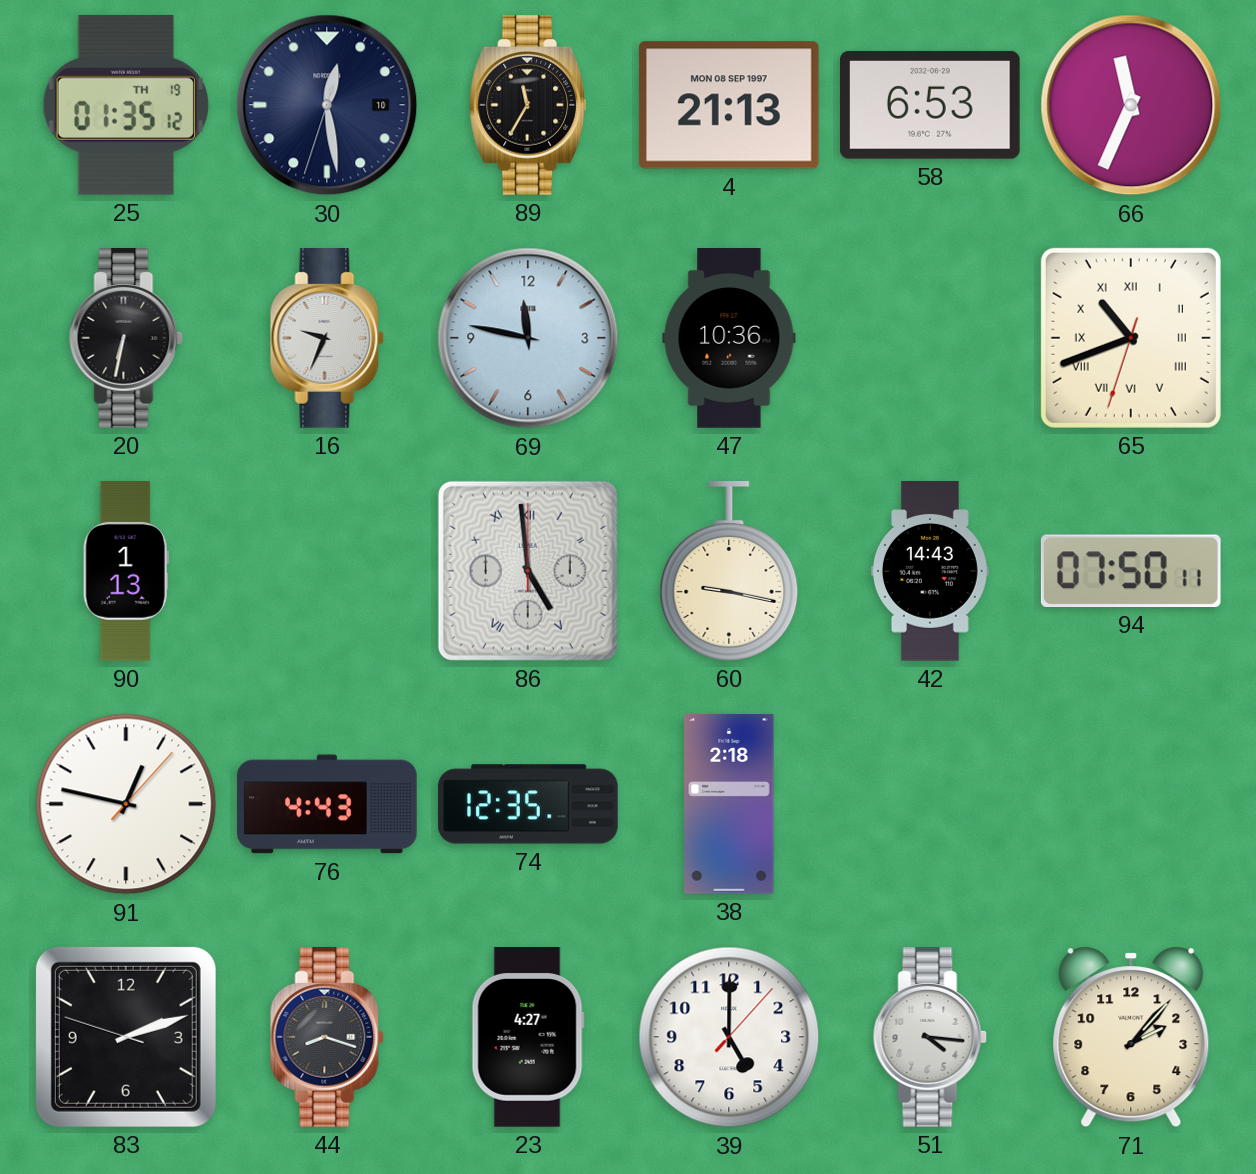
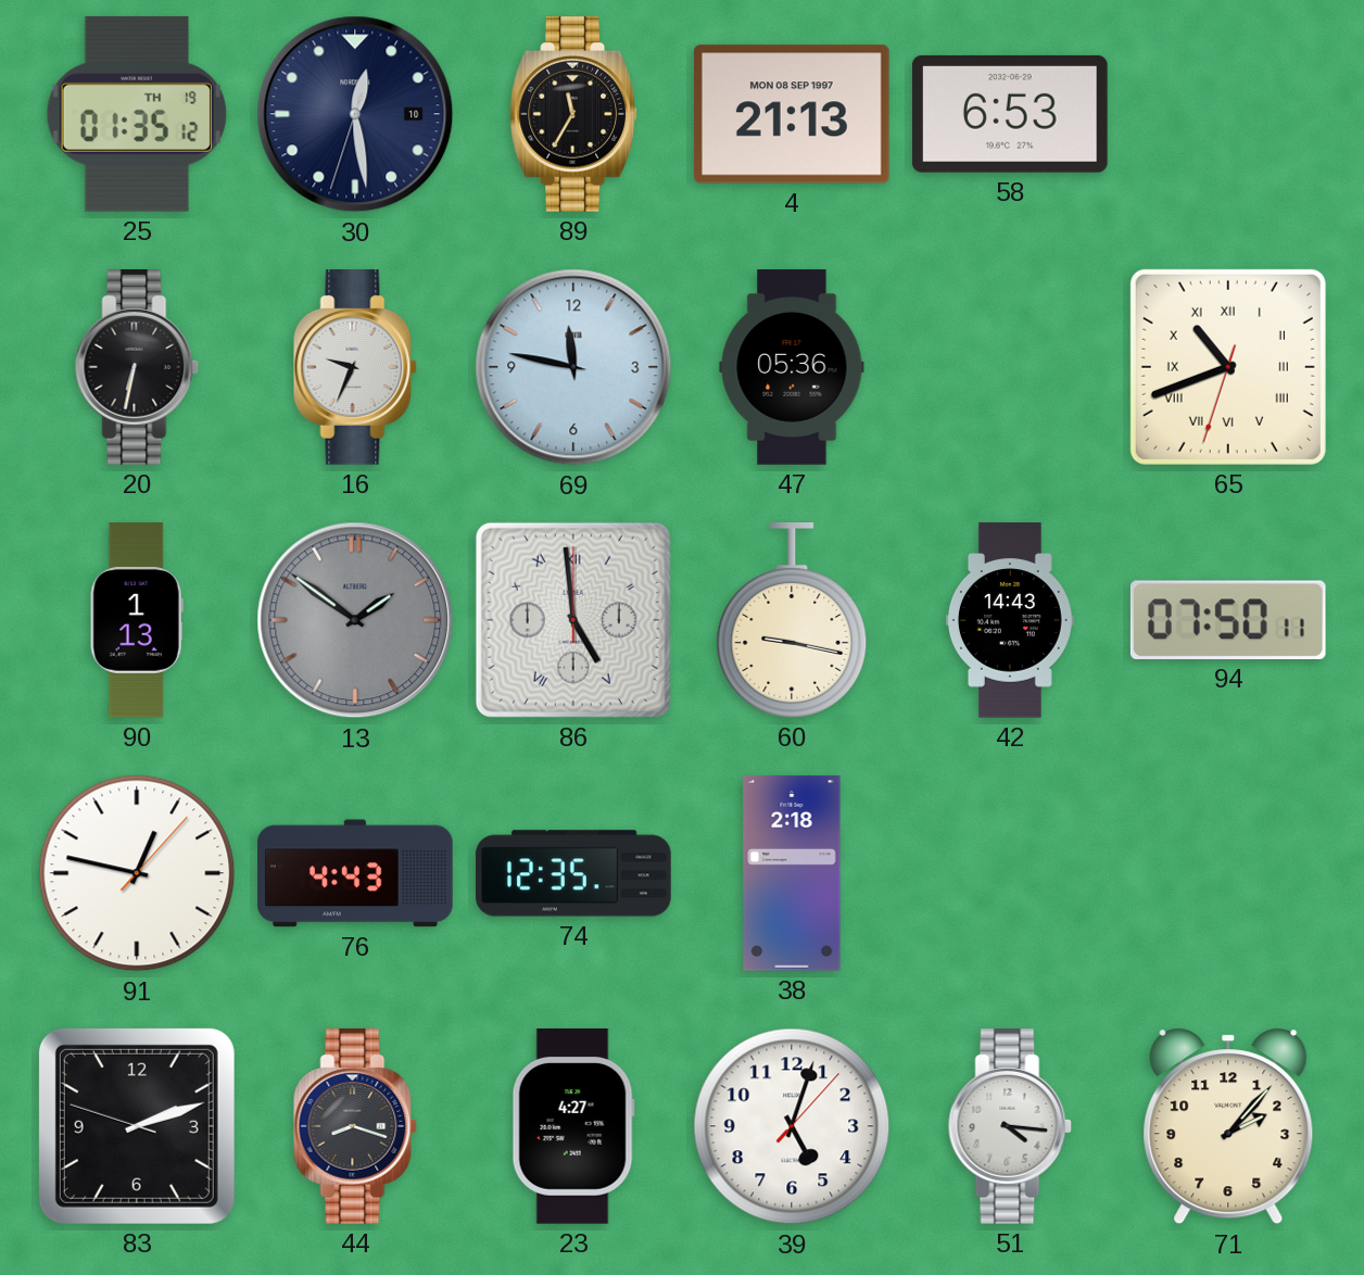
66: 11:34 -> none
47: 10:36 -> 05:36
13: none -> 1:51
39: 5:00 -> 5:03
